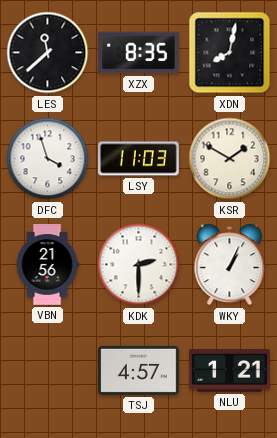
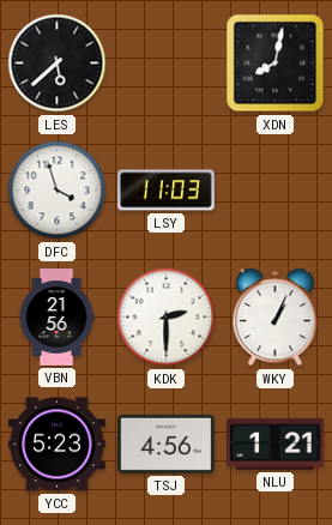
LES: 11:38 -> 5:38
XZX: 8:35 -> none
KSR: 1:50 -> none
YCC: none -> 5:23
TSJ: 4:57 -> 4:56
